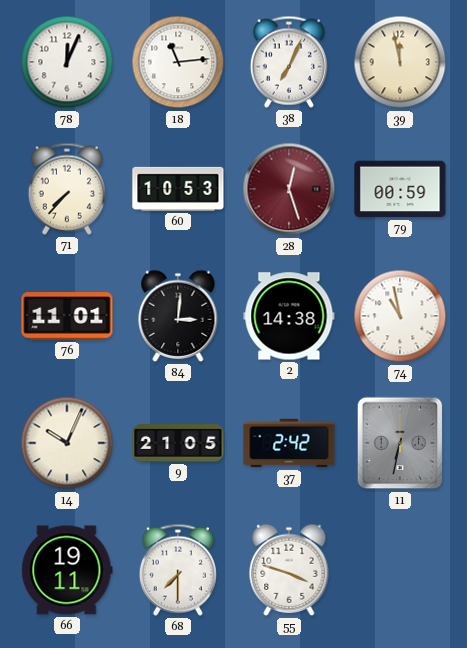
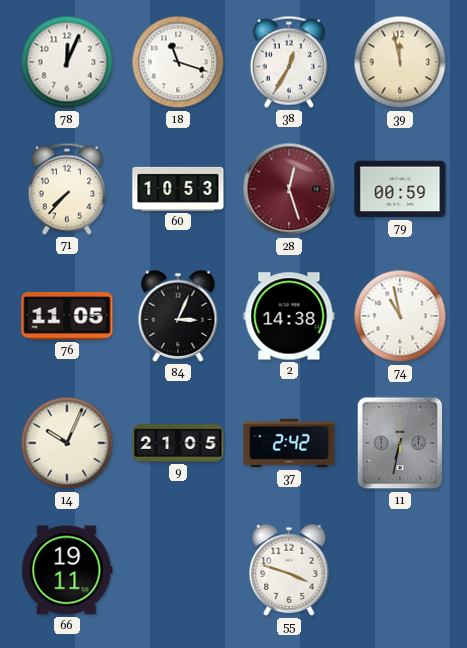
18: 11:14 -> 11:18
38: 7:04 -> 12:35
76: 11:01 -> 11:05
84: 3:01 -> 3:04
68: 7:30 -> none
